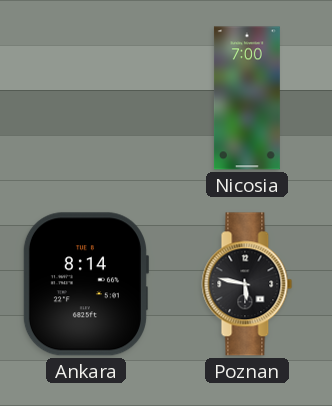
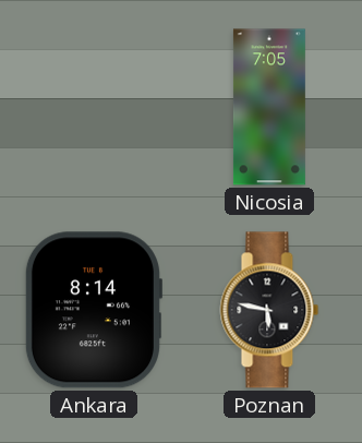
Nicosia: 7:00 -> 7:05
